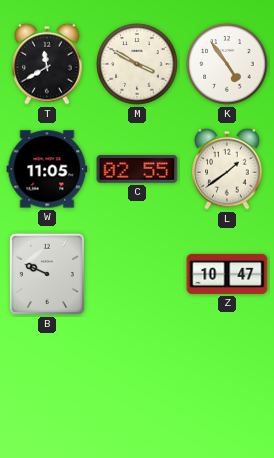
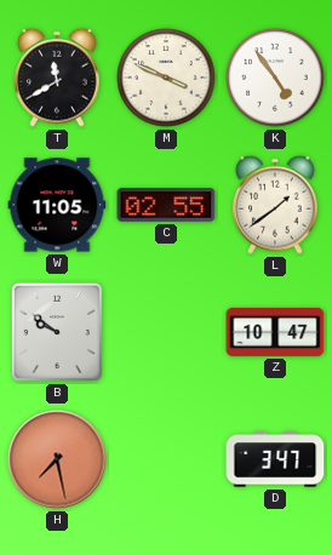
M: 3:50 -> 3:49
B: 9:49 -> 9:51
H: none -> 7:28
D: none -> 3:47
